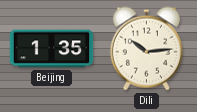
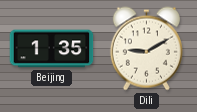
Dili: 10:14 -> 9:10
